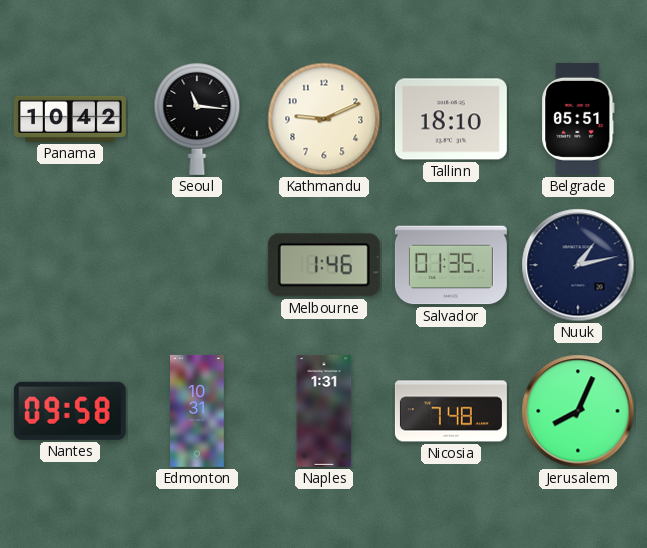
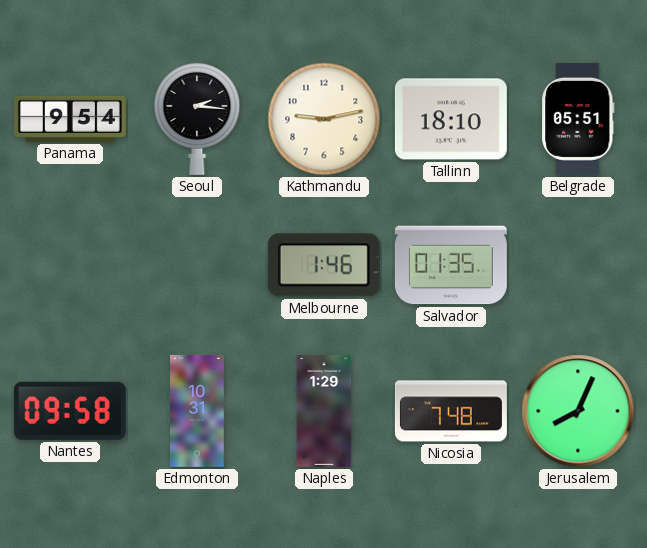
Panama: 10:42 -> 9:54
Seoul: 11:16 -> 2:16
Kathmandu: 9:11 -> 9:13
Nuuk: 1:13 -> none
Naples: 1:31 -> 1:29
